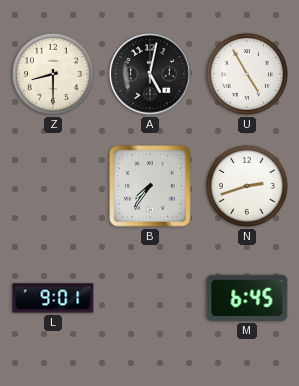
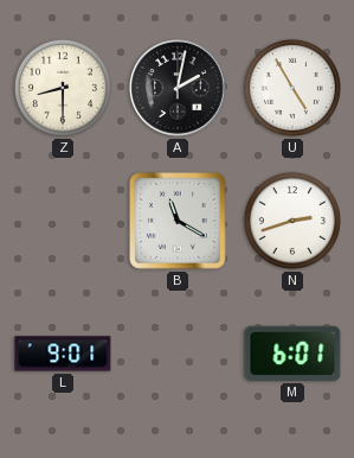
A: 5:02 -> 2:02
B: 7:36 -> 11:20
M: 6:45 -> 6:01
